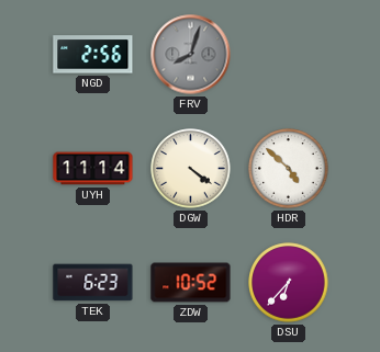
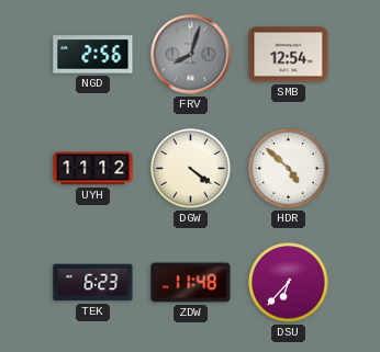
SMB: none -> 12:54
UYH: 11:14 -> 11:12
ZDW: 10:52 -> 11:48
